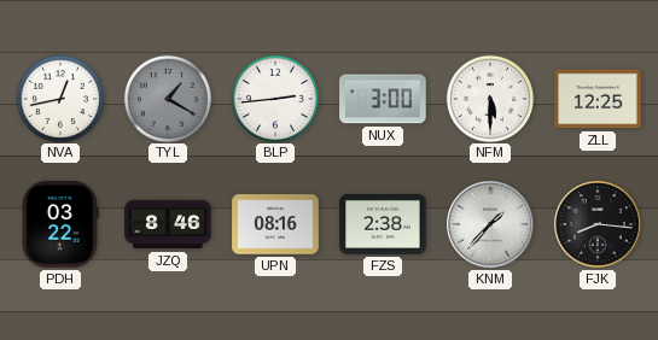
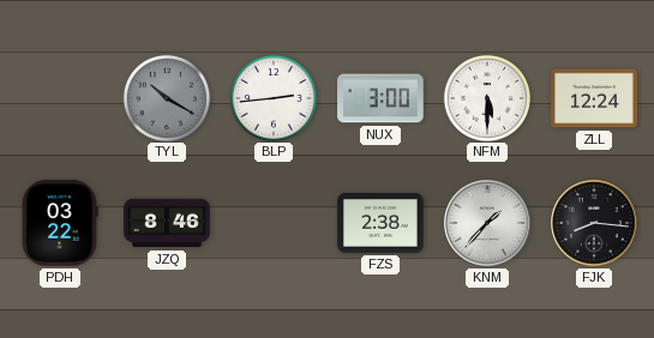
NVA: 12:43 -> none
TYL: 1:20 -> 10:20
ZLL: 12:25 -> 12:24
UPN: 08:16 -> none
